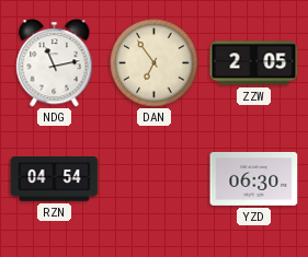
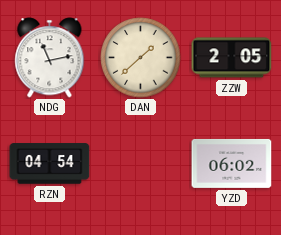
DAN: 6:54 -> 1:38
YZD: 06:30 -> 06:02
